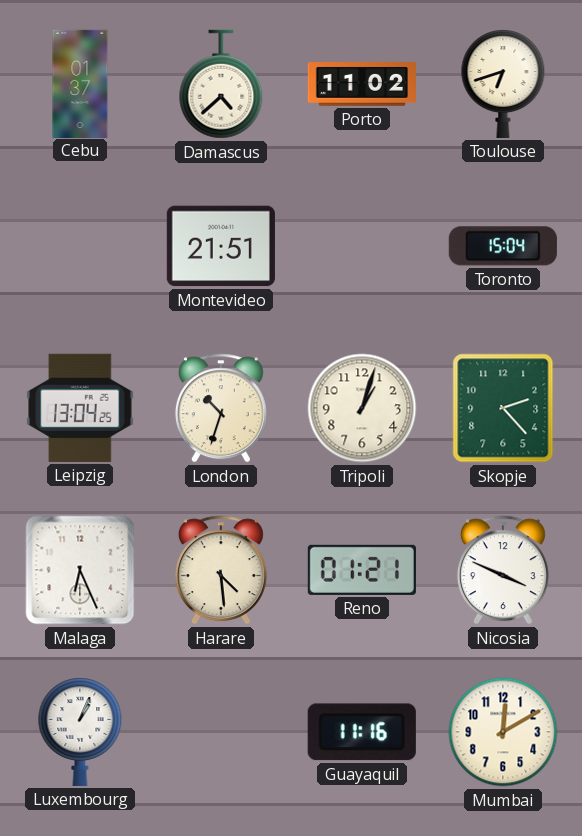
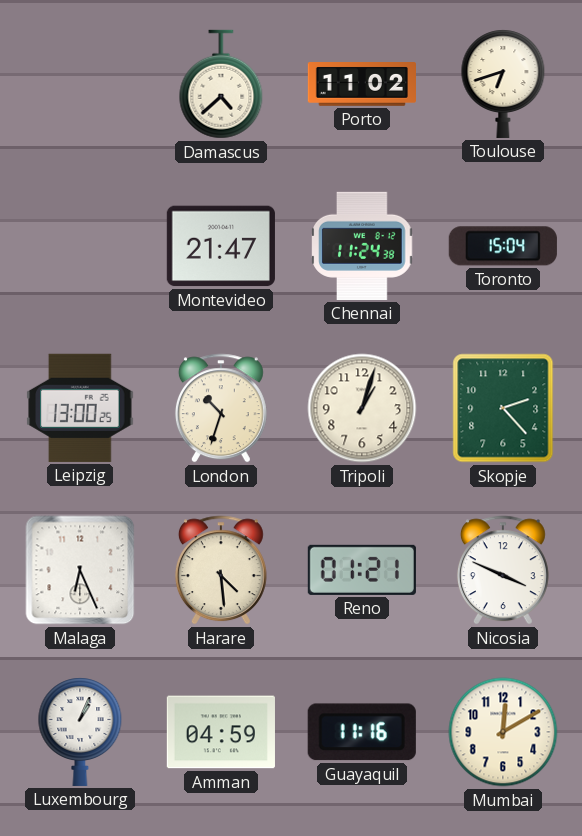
Cebu: 01:37 -> none
Montevideo: 21:51 -> 21:47
Chennai: none -> 11:24
Leipzig: 13:04 -> 13:00
Amman: none -> 04:59
